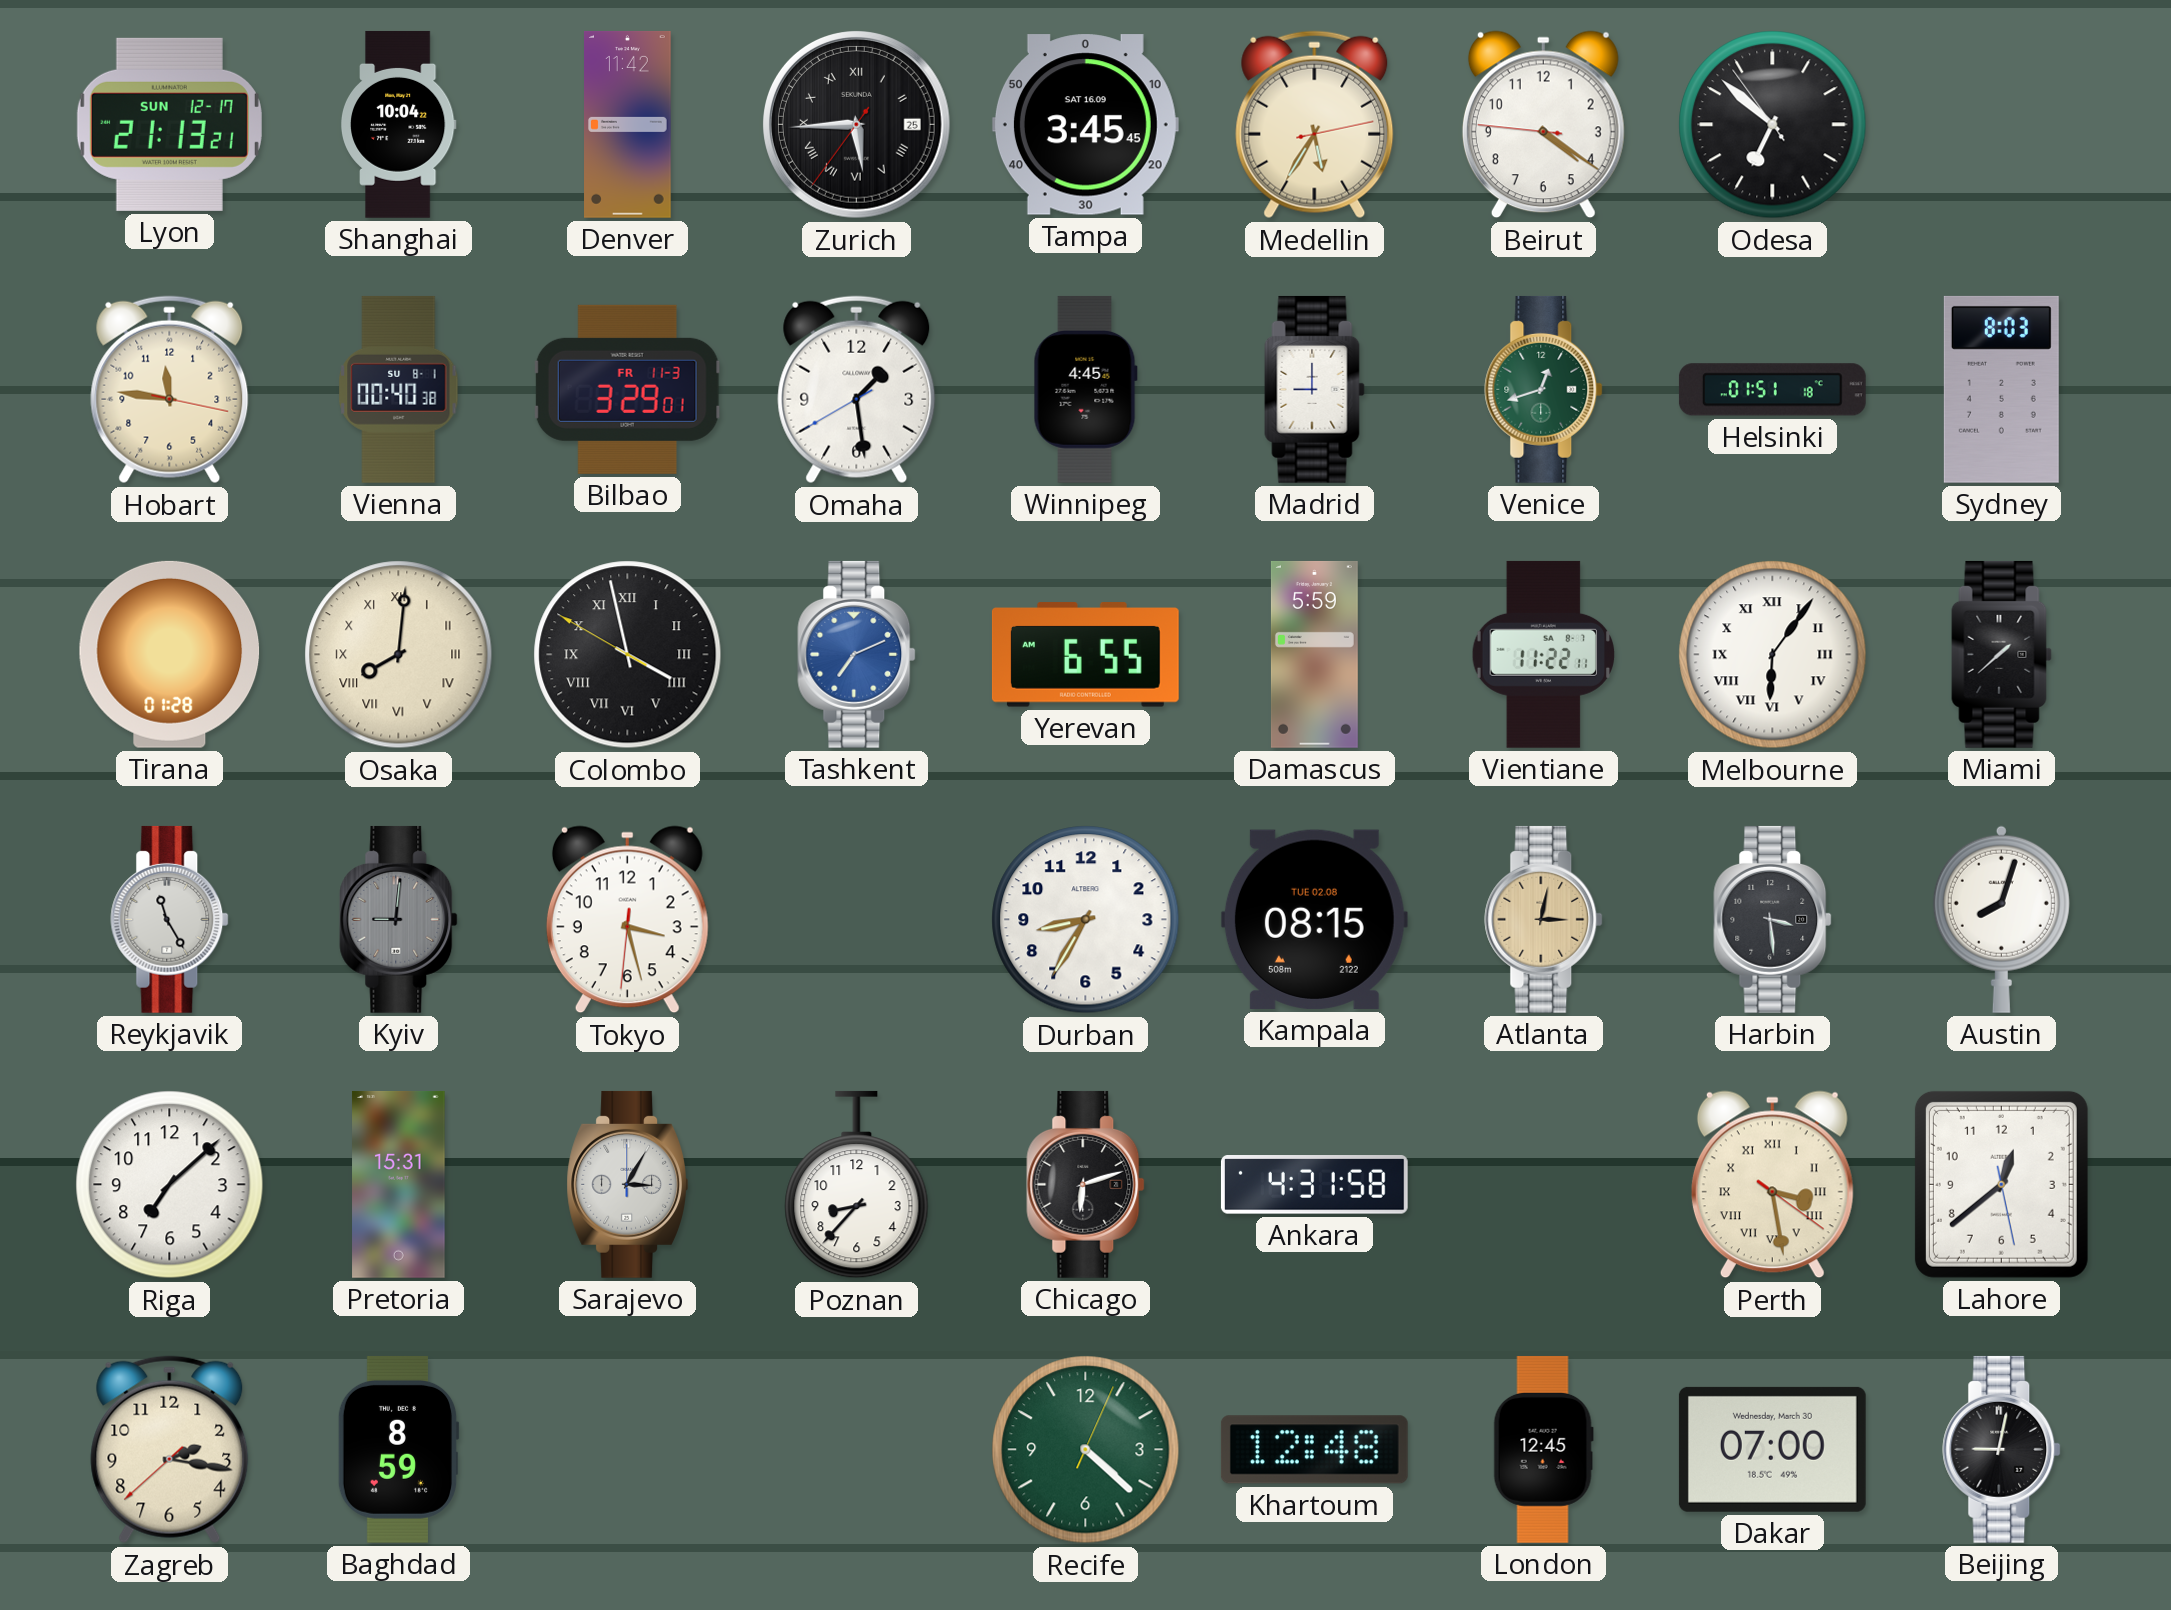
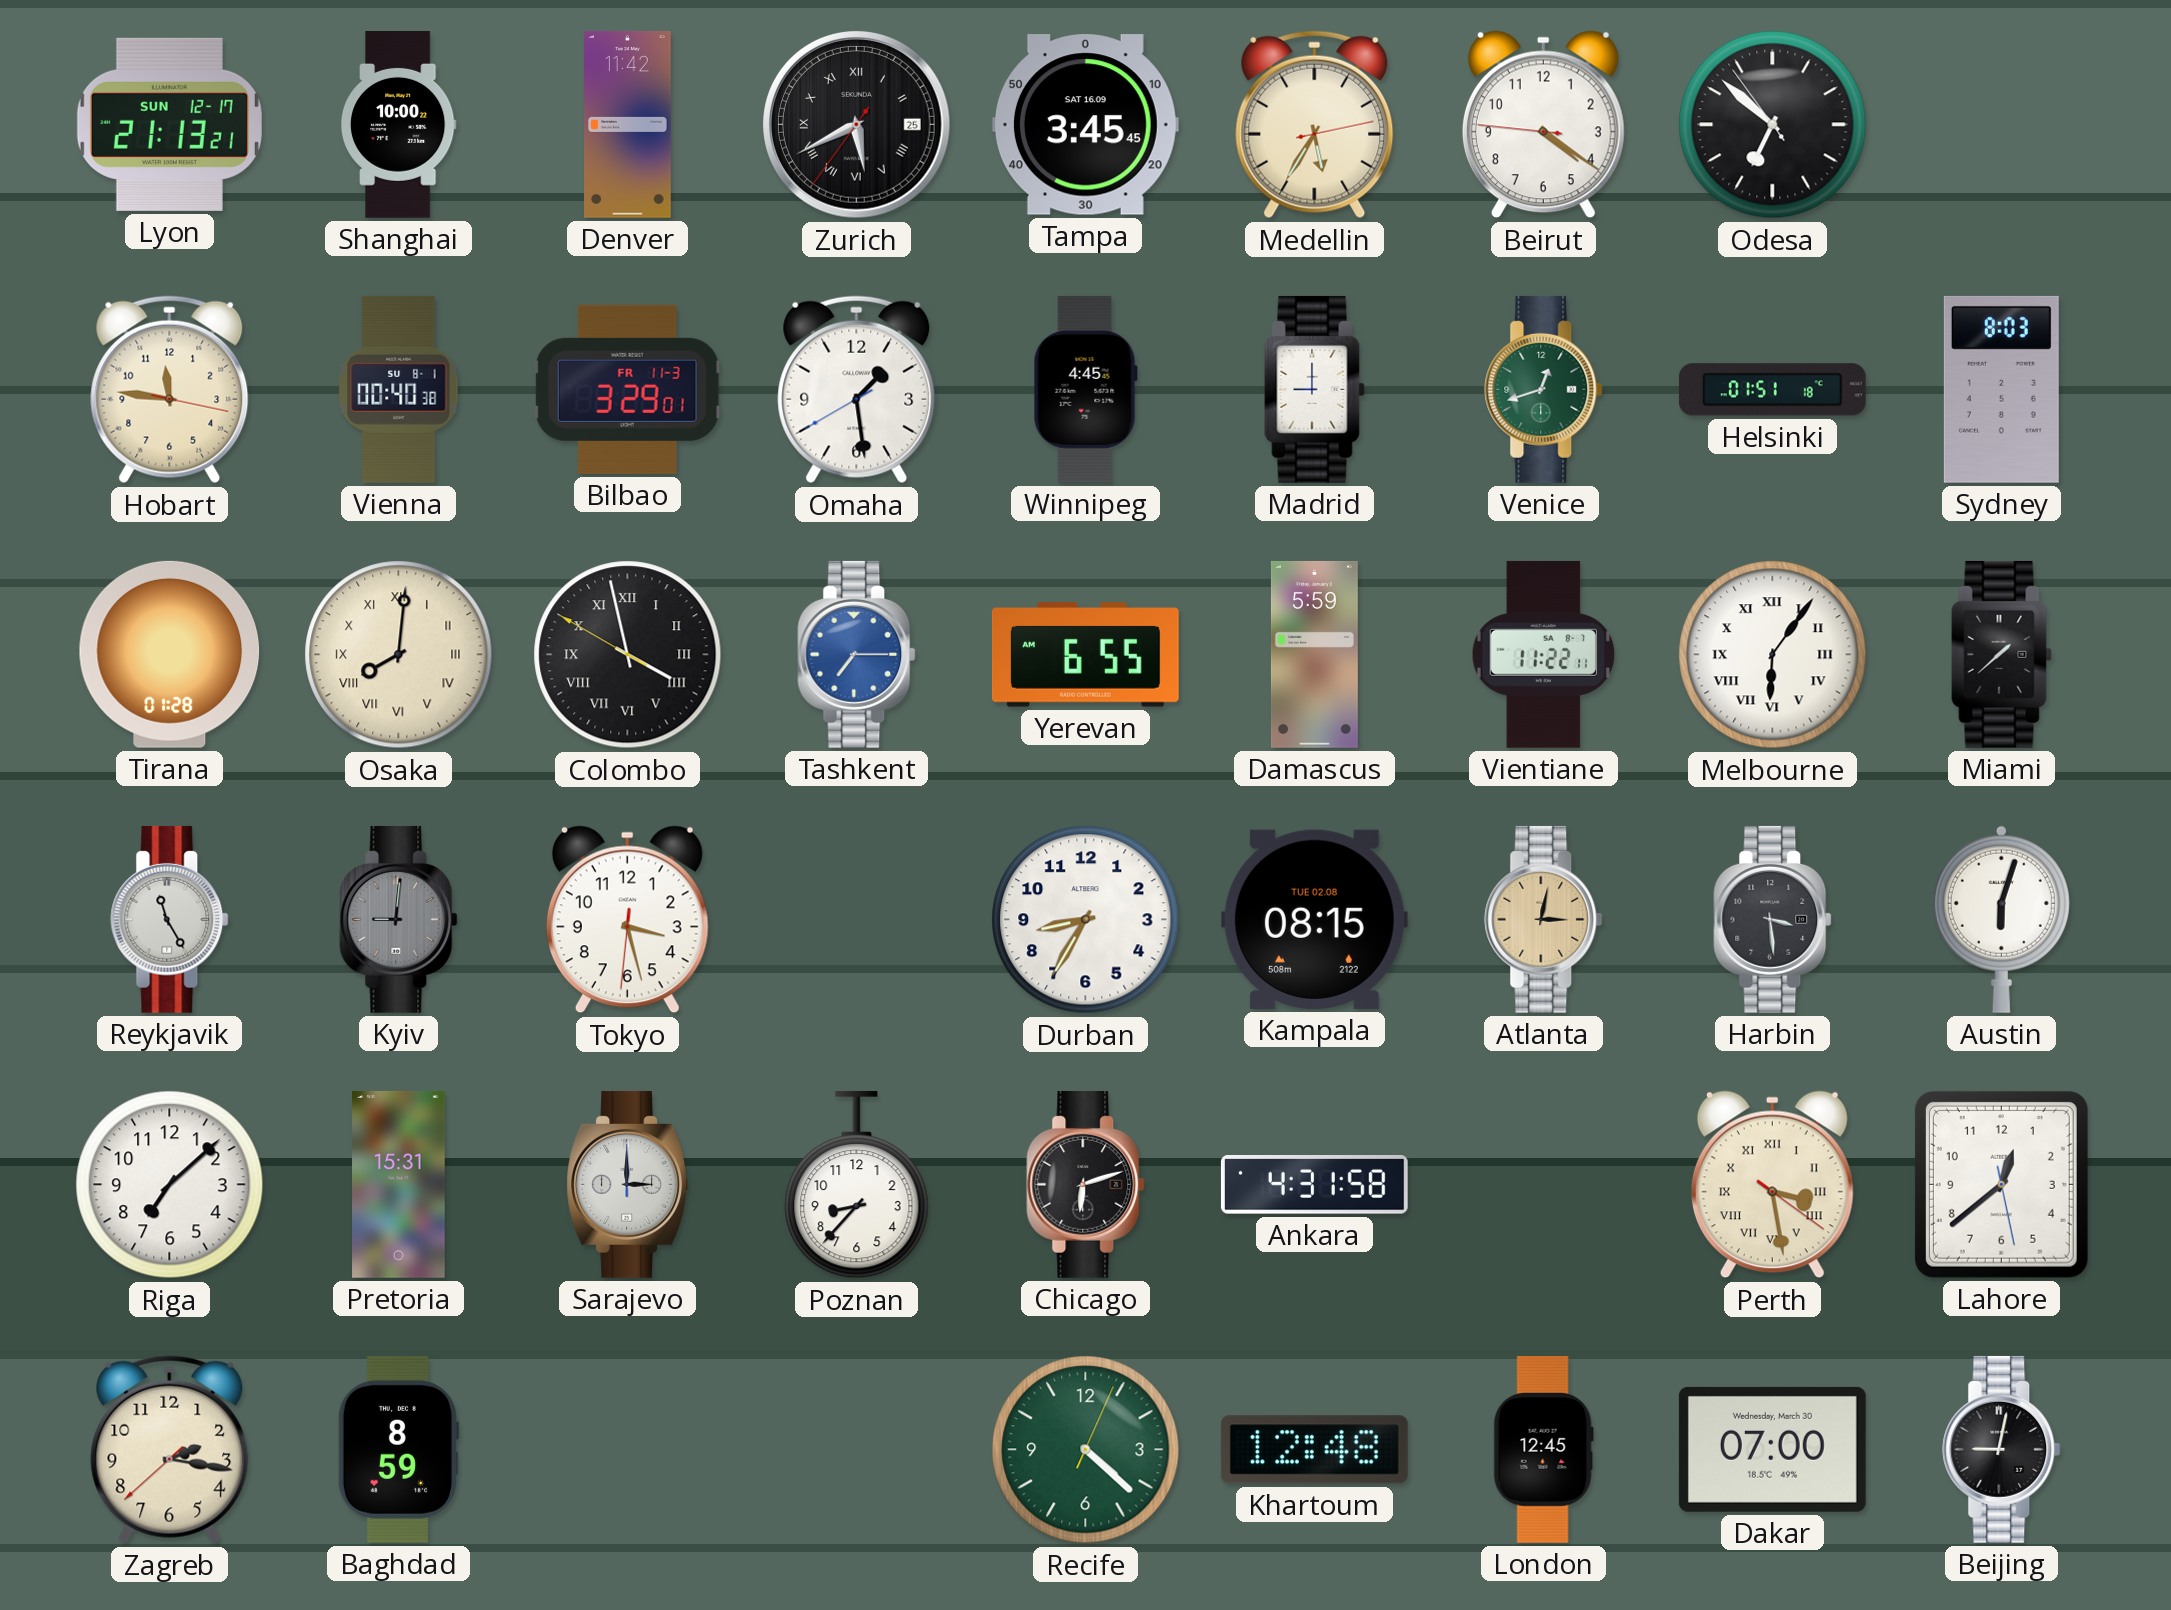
Shanghai: 10:04 -> 10:00
Zurich: 5:44 -> 5:40
Tashkent: 7:11 -> 7:15
Austin: 8:03 -> 6:03
Sarajevo: 3:05 -> 3:00
